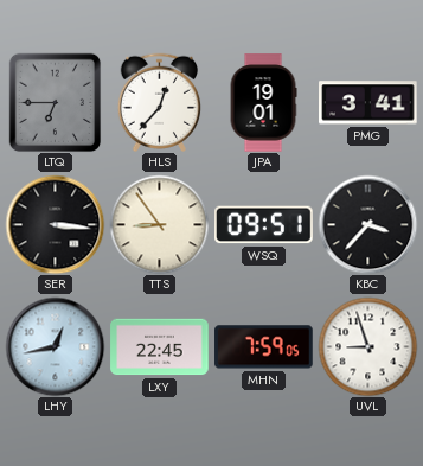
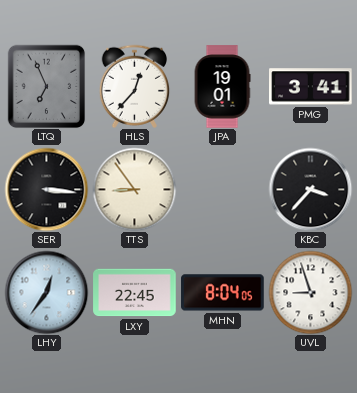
LTQ: 6:45 -> 6:56
WSQ: 09:51 -> none
LHY: 12:43 -> 12:36
MHN: 7:59 -> 8:04
